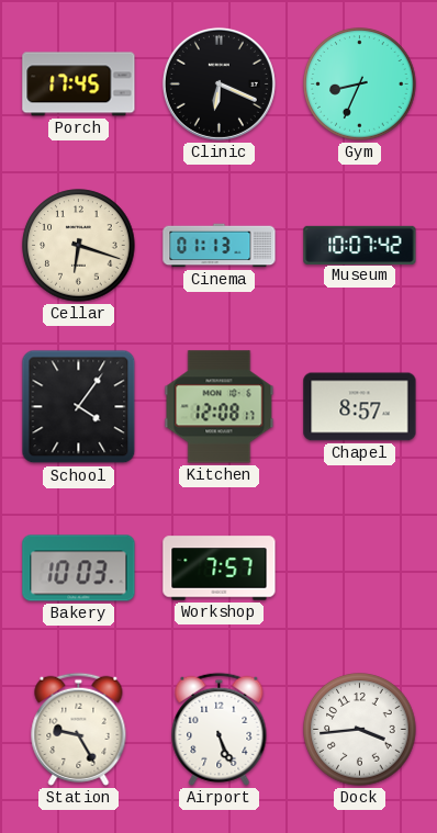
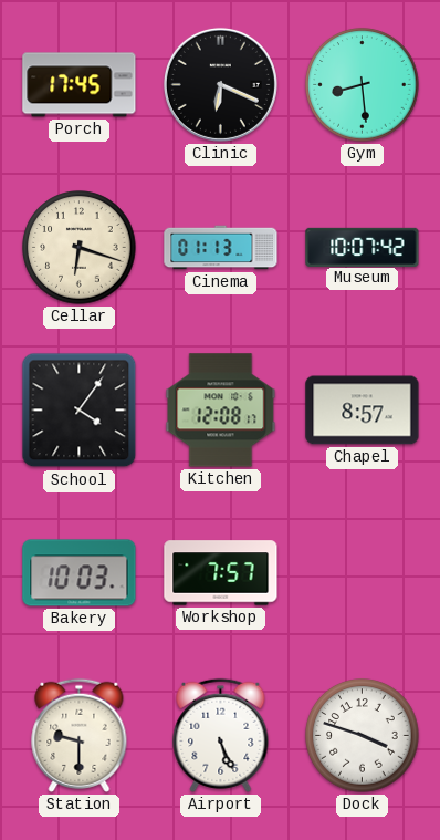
Gym: 8:34 -> 8:29
Station: 9:25 -> 9:30
Dock: 3:44 -> 3:48
